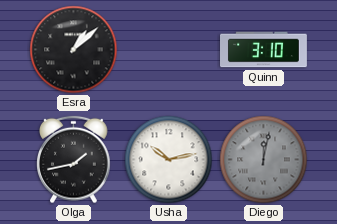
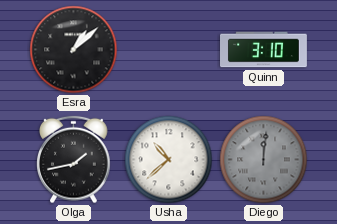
Usha: 10:13 -> 10:38
Diego: 12:02 -> 12:01
